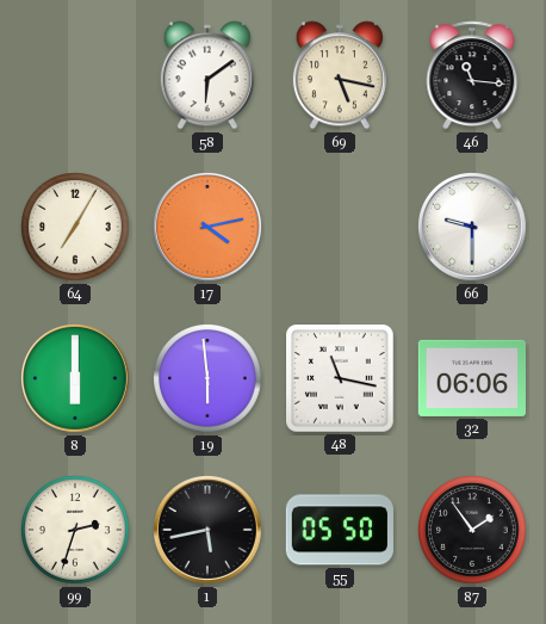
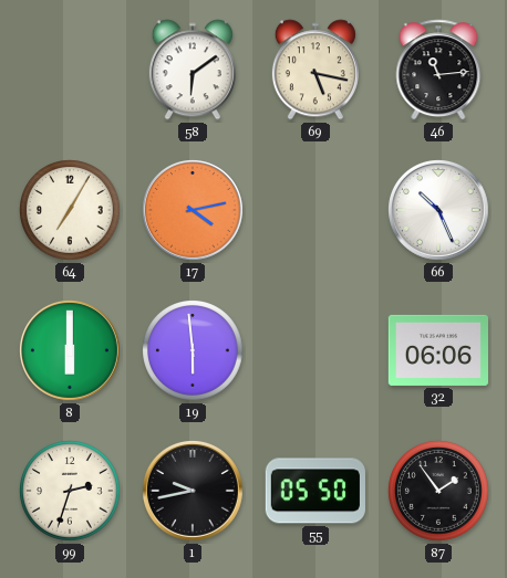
46: 11:16 -> 11:14
66: 9:30 -> 10:26
48: 11:17 -> none
1: 5:43 -> 9:43
